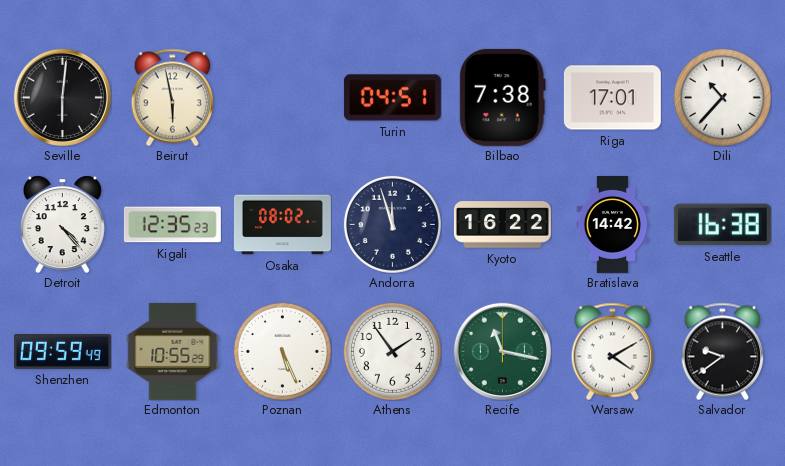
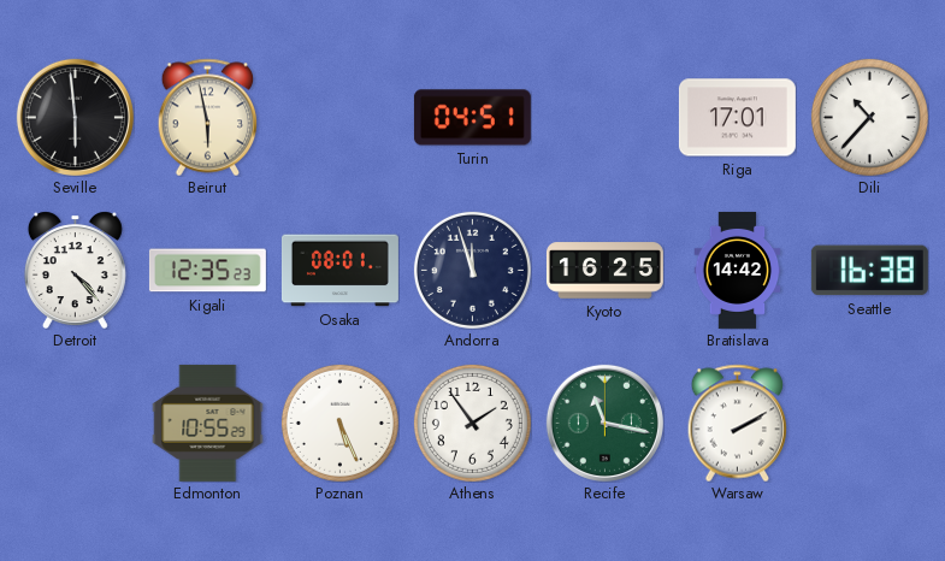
Seville: 6:01 -> 5:59
Bilbao: 7:38 -> none
Osaka: 08:02 -> 08:01
Kyoto: 16:22 -> 16:25
Shenzhen: 09:59 -> none
Warsaw: 4:10 -> 2:10
Salvador: 9:39 -> none
